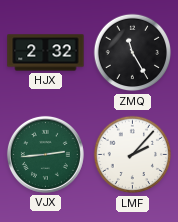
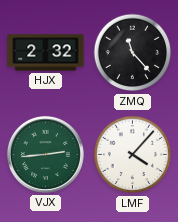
ZMQ: 11:25 -> 11:23
LMF: 2:07 -> 4:07
